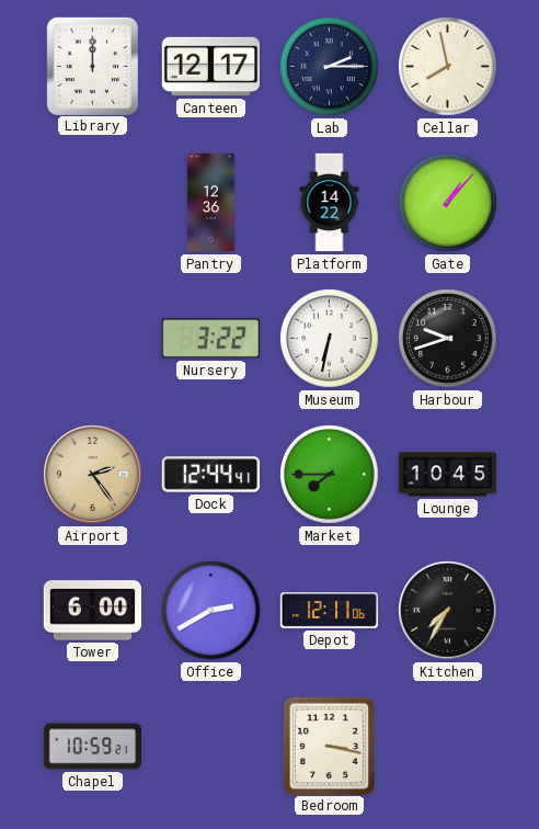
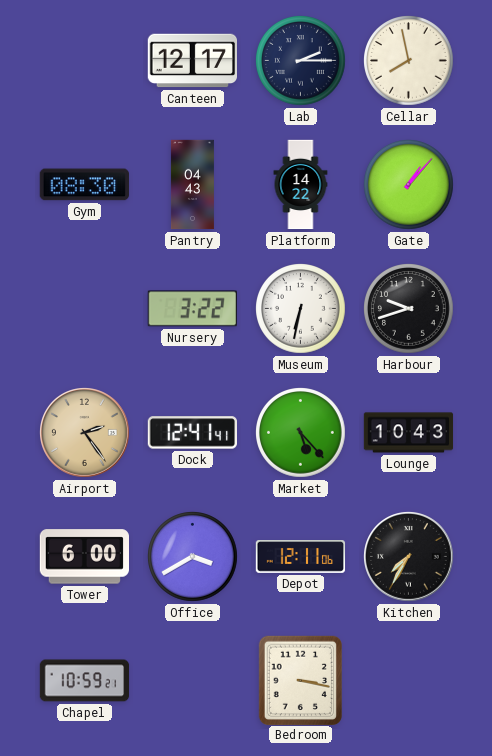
Library: 12:00 -> none
Gym: none -> 08:30
Pantry: 12:36 -> 04:43
Dock: 12:44 -> 12:41
Market: 7:45 -> 5:23
Lounge: 10:45 -> 10:43
Office: 2:40 -> 3:40
